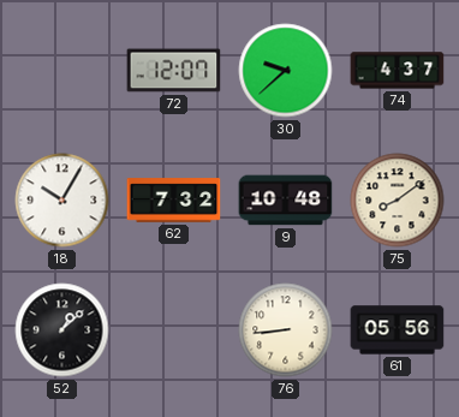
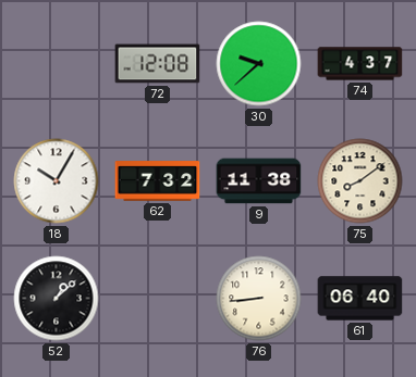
72: 12:07 -> 12:08
9: 10:48 -> 11:38
61: 05:56 -> 06:40
